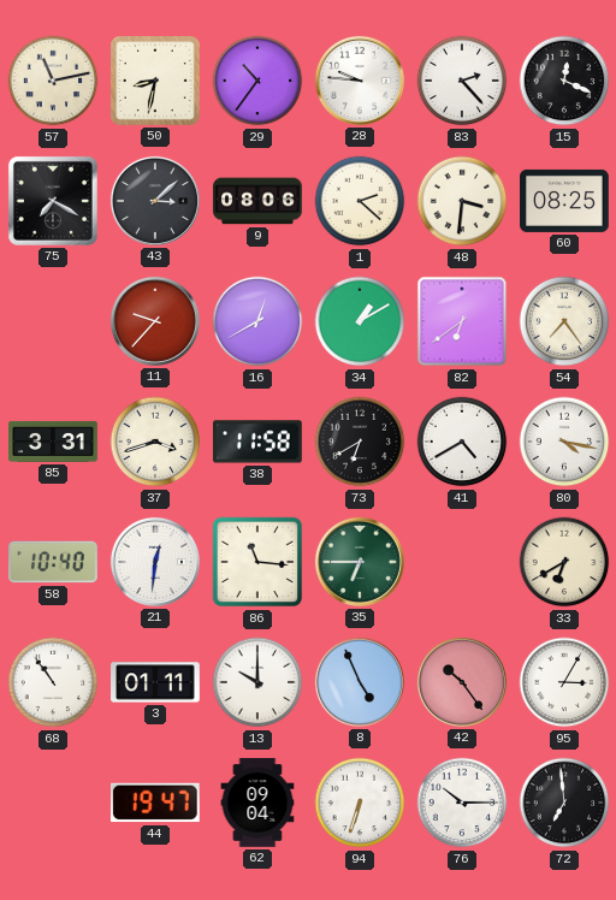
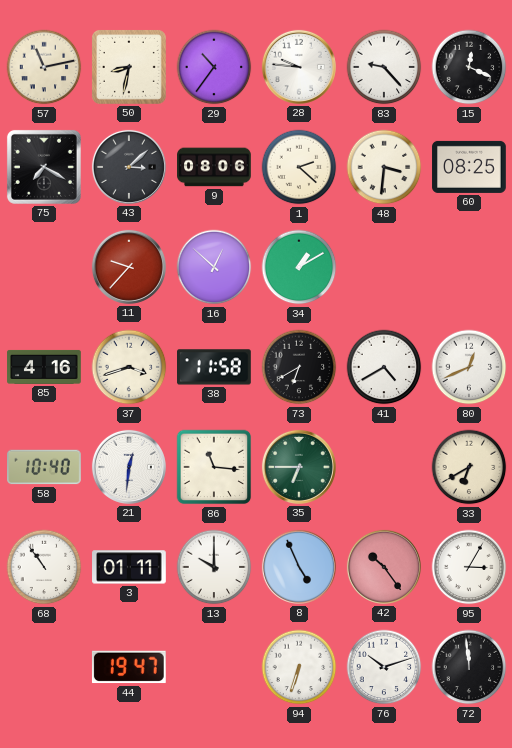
83: 2:23 -> 9:23
16: 12:40 -> 12:52
82: 6:39 -> none
54: 7:24 -> none
85: 3:31 -> 4:16
80: 4:17 -> 12:41
62: 09:04 -> none
76: 10:15 -> 10:12
72: 6:59 -> 11:59
